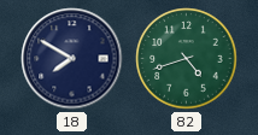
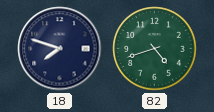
18: 7:50 -> 7:48
